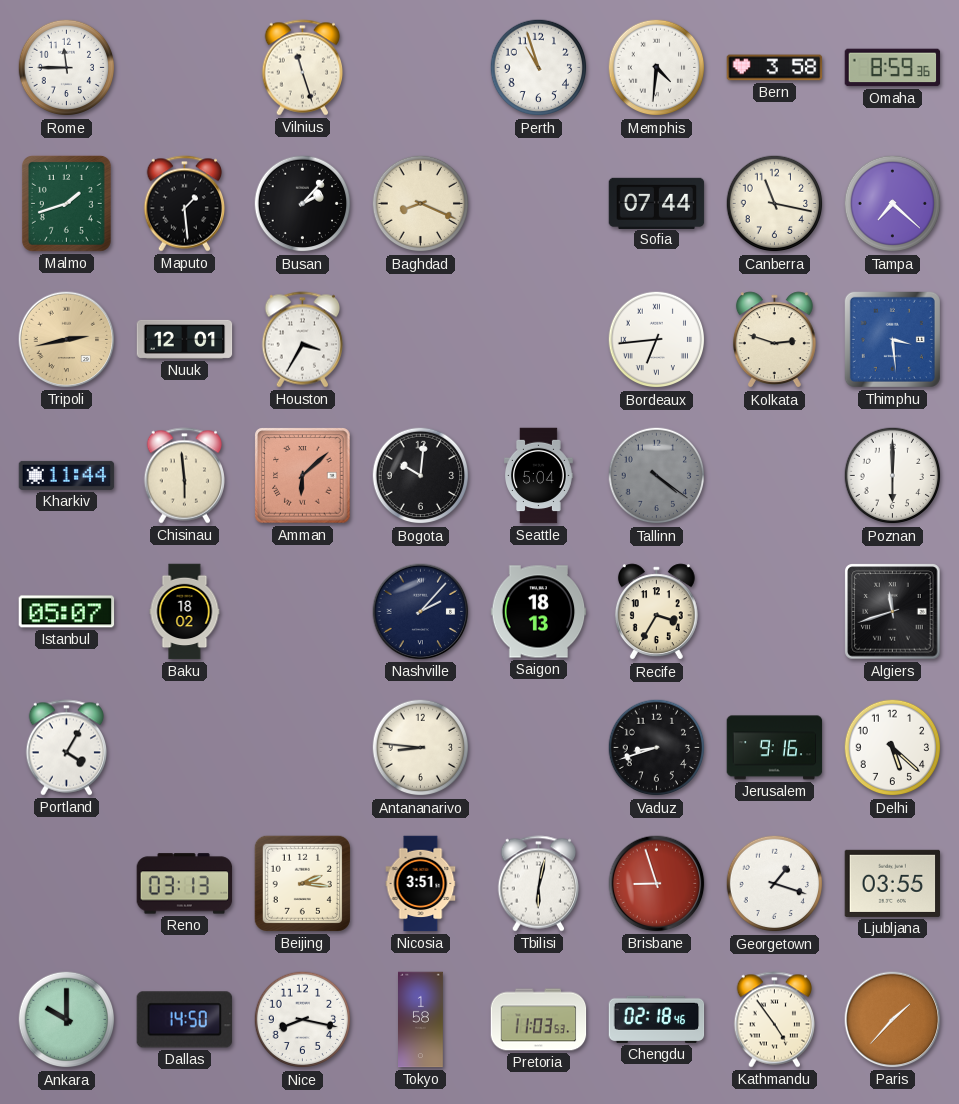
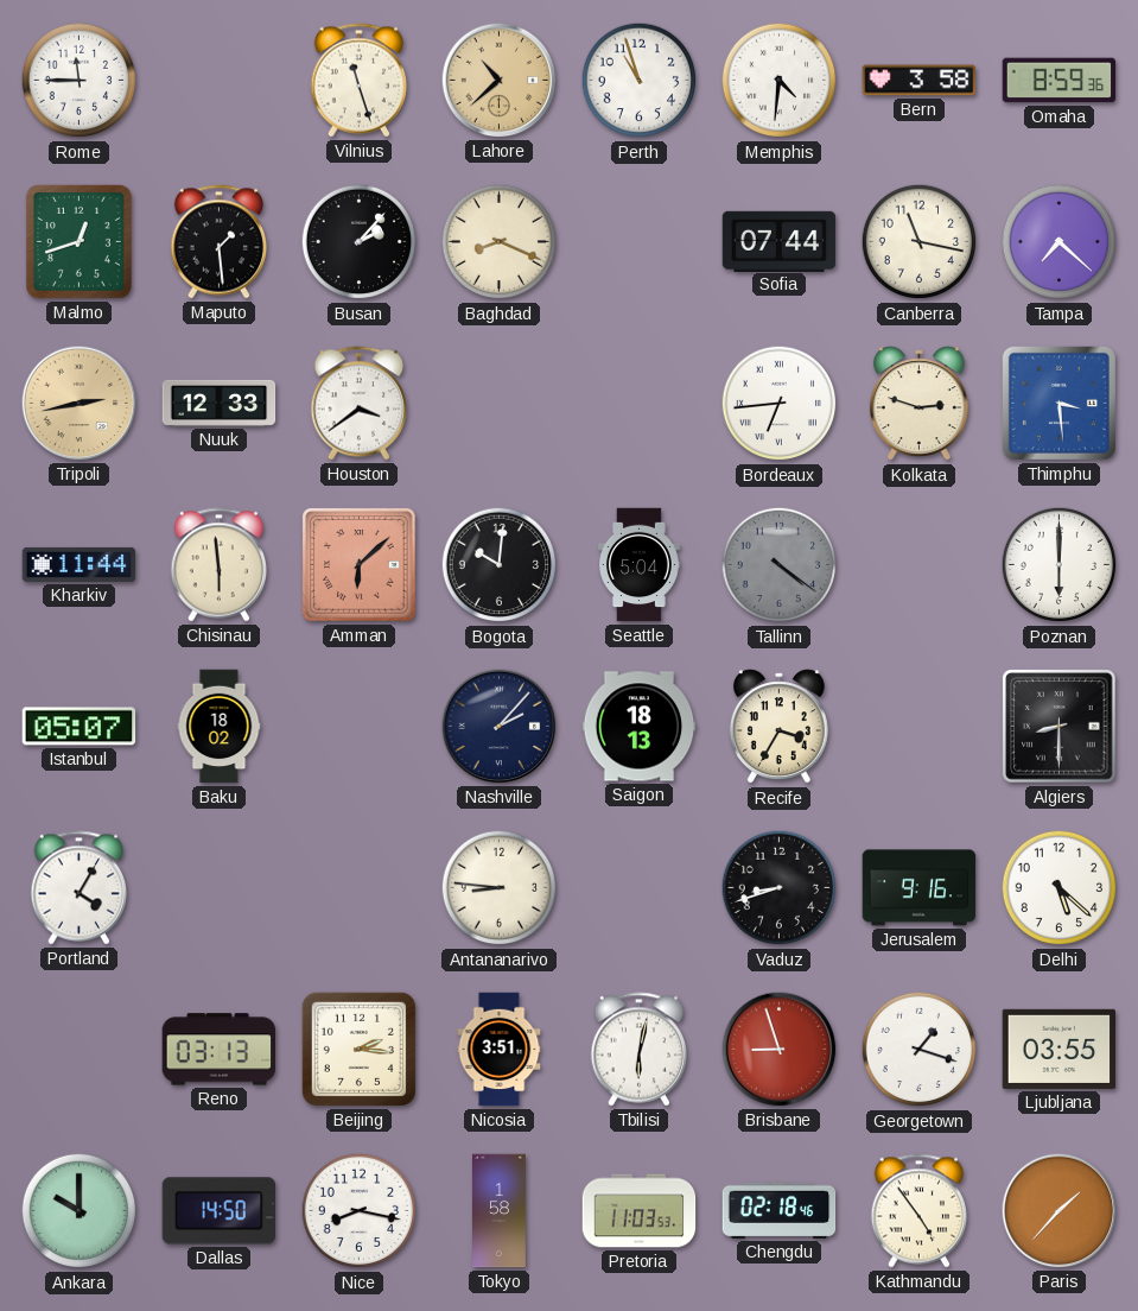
Lahore: none -> 10:38
Malmo: 1:42 -> 12:42
Nuuk: 12:01 -> 12:33
Houston: 3:35 -> 3:39
Algiers: 11:42 -> 8:30
